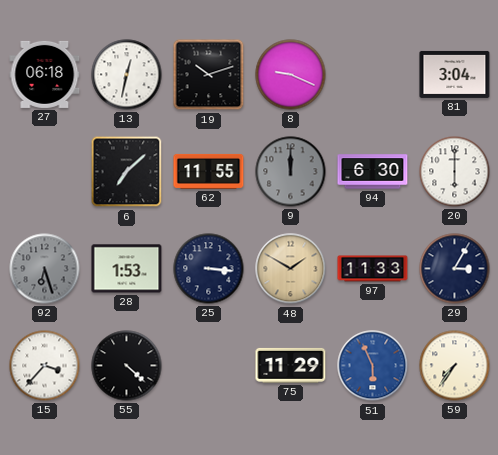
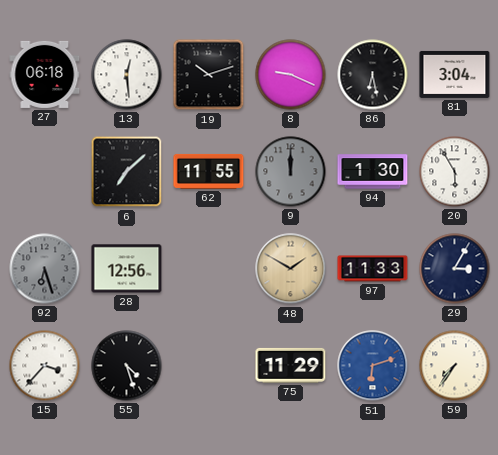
13: 12:32 -> 12:29
86: none -> 6:28
94: 6:30 -> 1:30
20: 6:00 -> 5:55
28: 1:53 -> 12:56
25: 3:16 -> none
55: 4:22 -> 4:27
51: 5:56 -> 6:12
